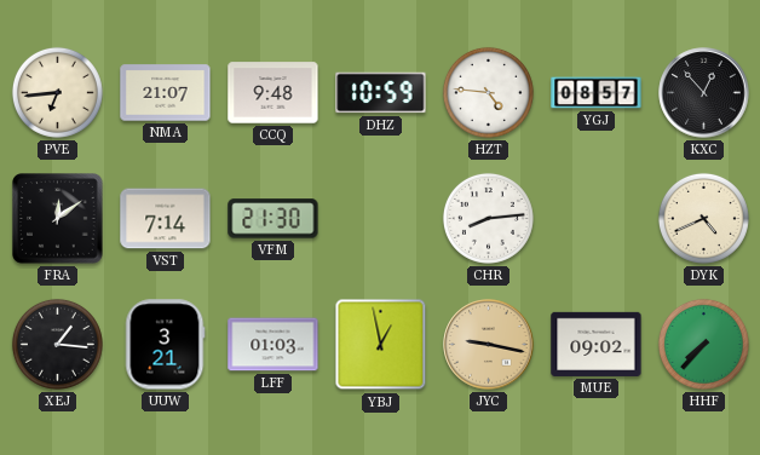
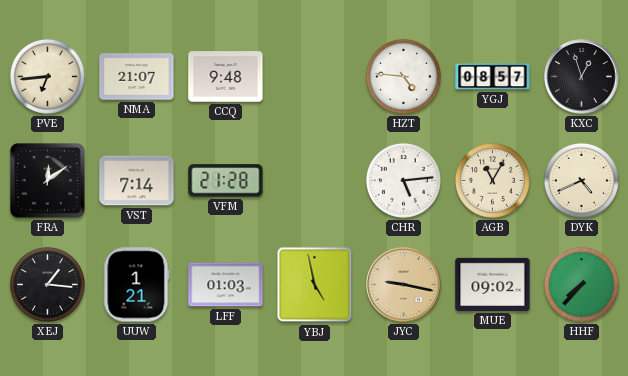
DHZ: 10:59 -> none
KXC: 12:53 -> 12:57
VFM: 21:30 -> 21:28
CHR: 8:14 -> 5:14
AGB: none -> 11:05
UUW: 3:21 -> 1:21
YBJ: 12:58 -> 4:58
